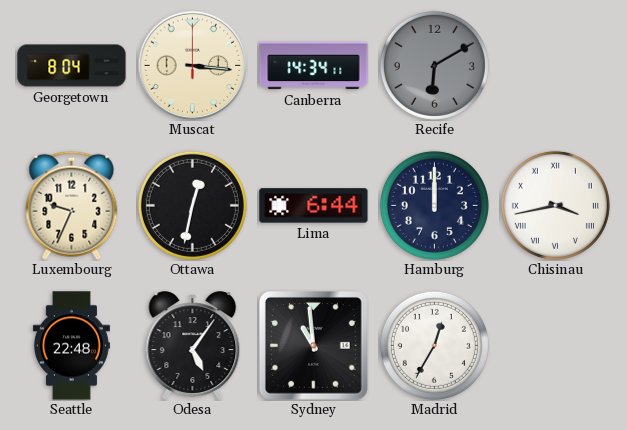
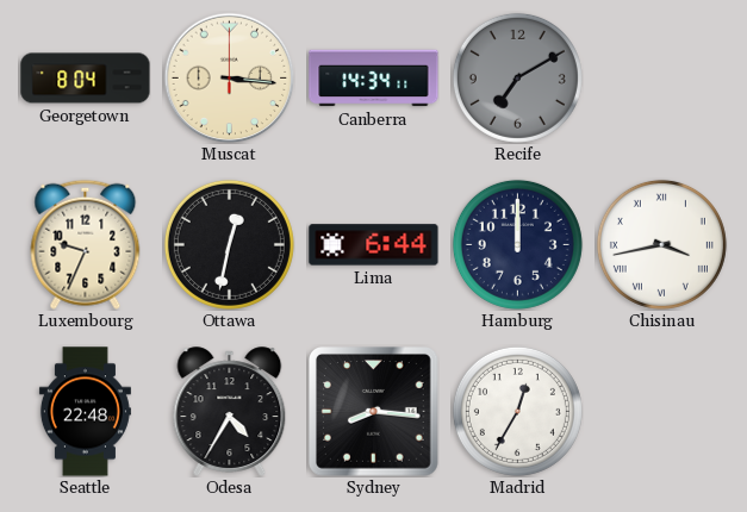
Recife: 6:10 -> 7:10
Odesa: 5:06 -> 4:35
Sydney: 10:59 -> 8:16
